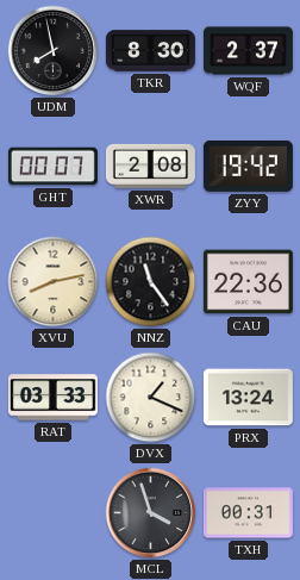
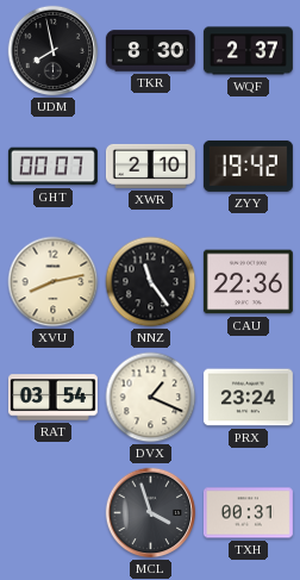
XWR: 2:08 -> 2:10
RAT: 03:33 -> 03:54
PRX: 13:24 -> 23:24
